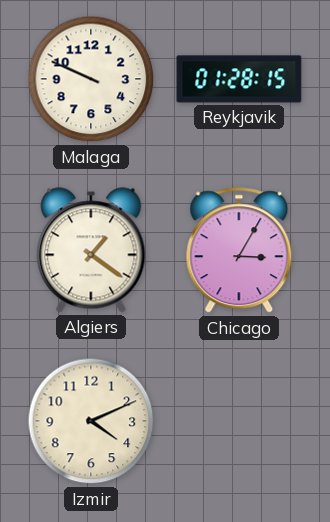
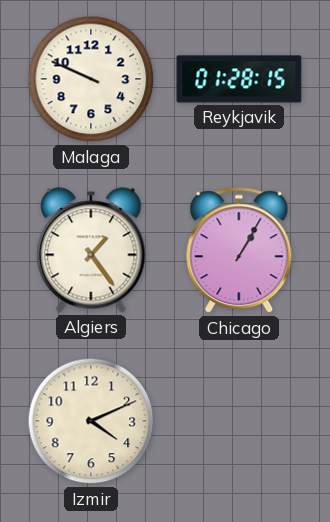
Algiers: 1:21 -> 1:24
Chicago: 3:05 -> 1:05
